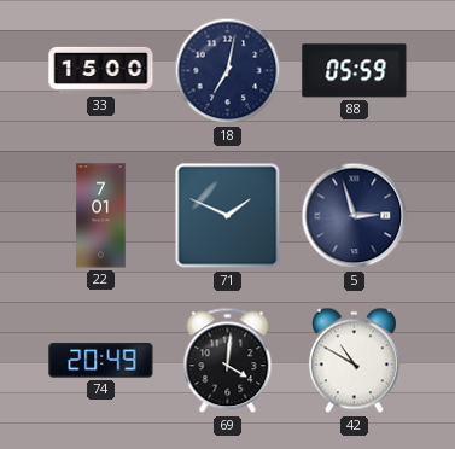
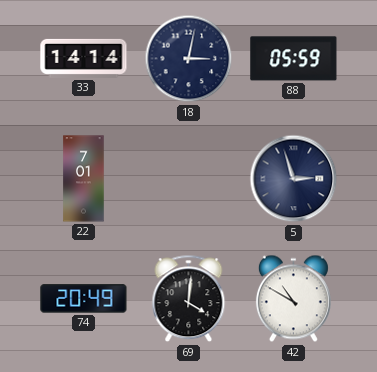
33: 15:00 -> 14:14
18: 7:02 -> 3:02
71: 1:49 -> none
